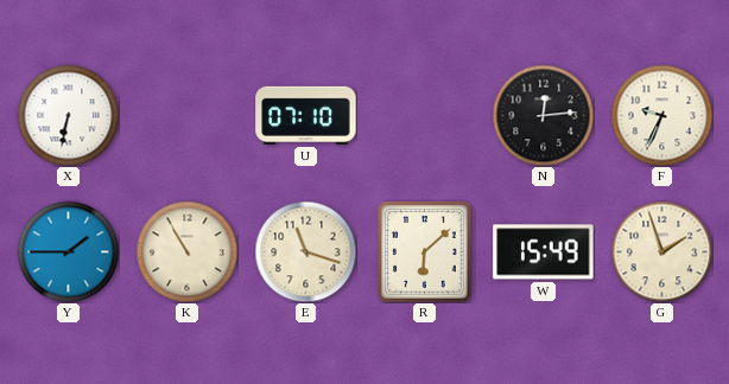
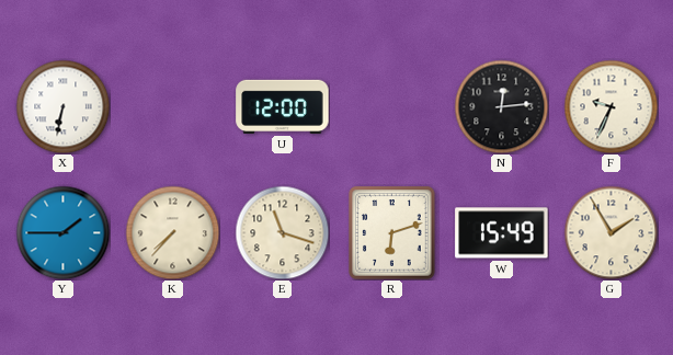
U: 07:10 -> 12:00
K: 10:55 -> 7:37
R: 6:08 -> 6:12
G: 1:57 -> 1:55
